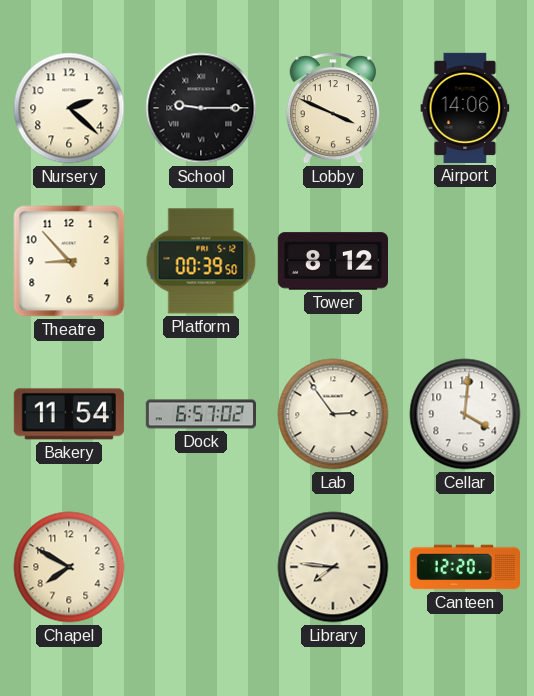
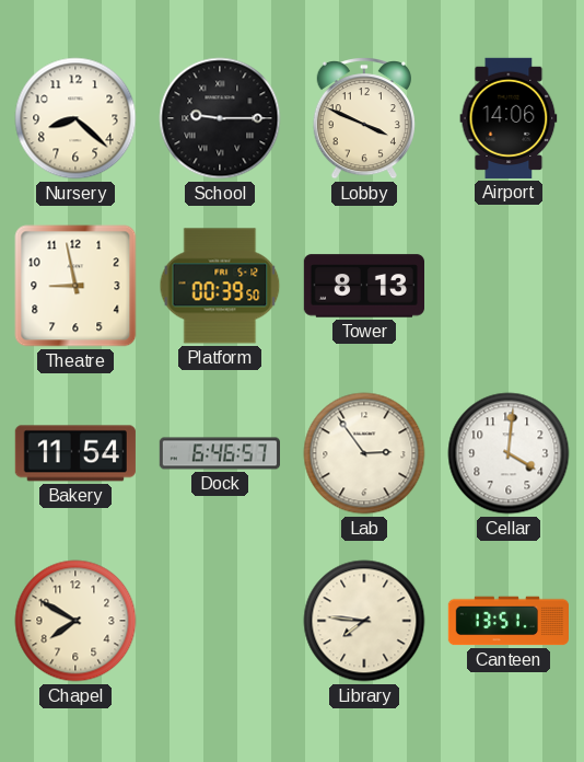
Nursery: 2:22 -> 8:22
Theatre: 8:53 -> 8:58
Tower: 8:12 -> 8:13
Dock: 6:57 -> 6:46
Canteen: 12:20 -> 13:51
